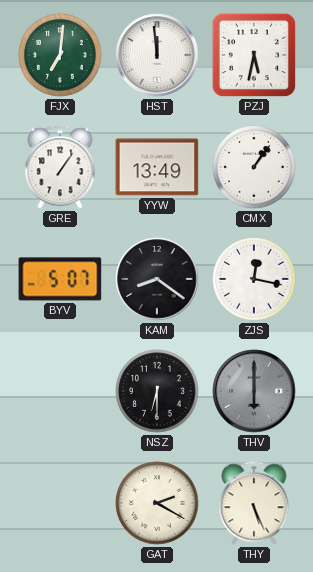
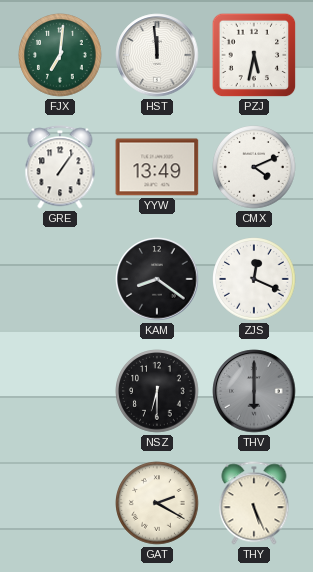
CMX: 1:06 -> 4:11
BYV: 5:07 -> none
ZJS: 12:17 -> 12:19
